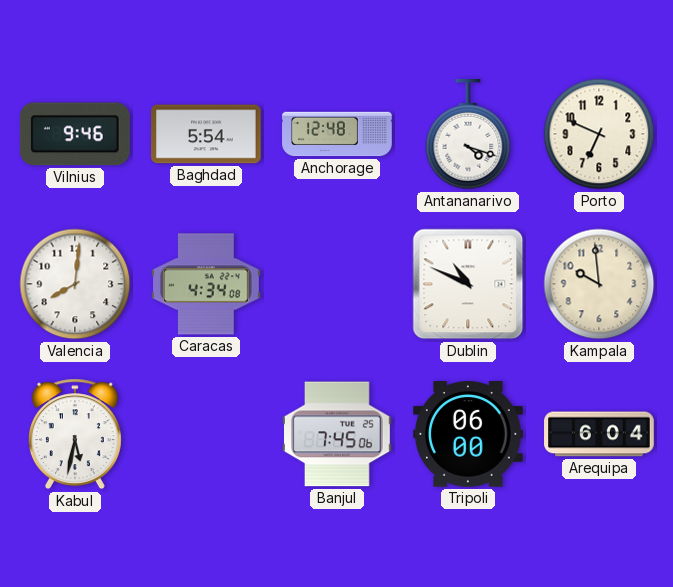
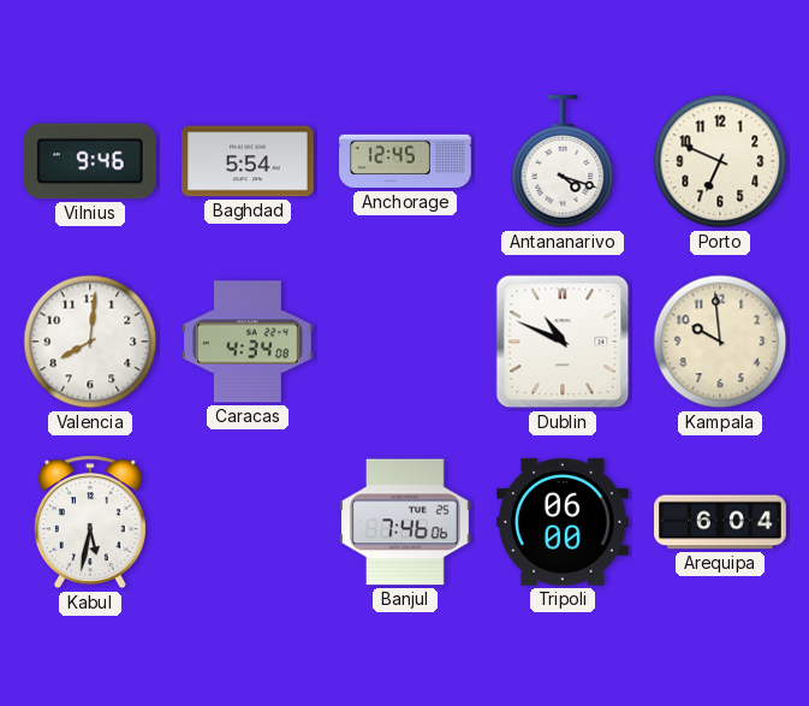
Anchorage: 12:48 -> 12:45
Banjul: 7:45 -> 7:46
